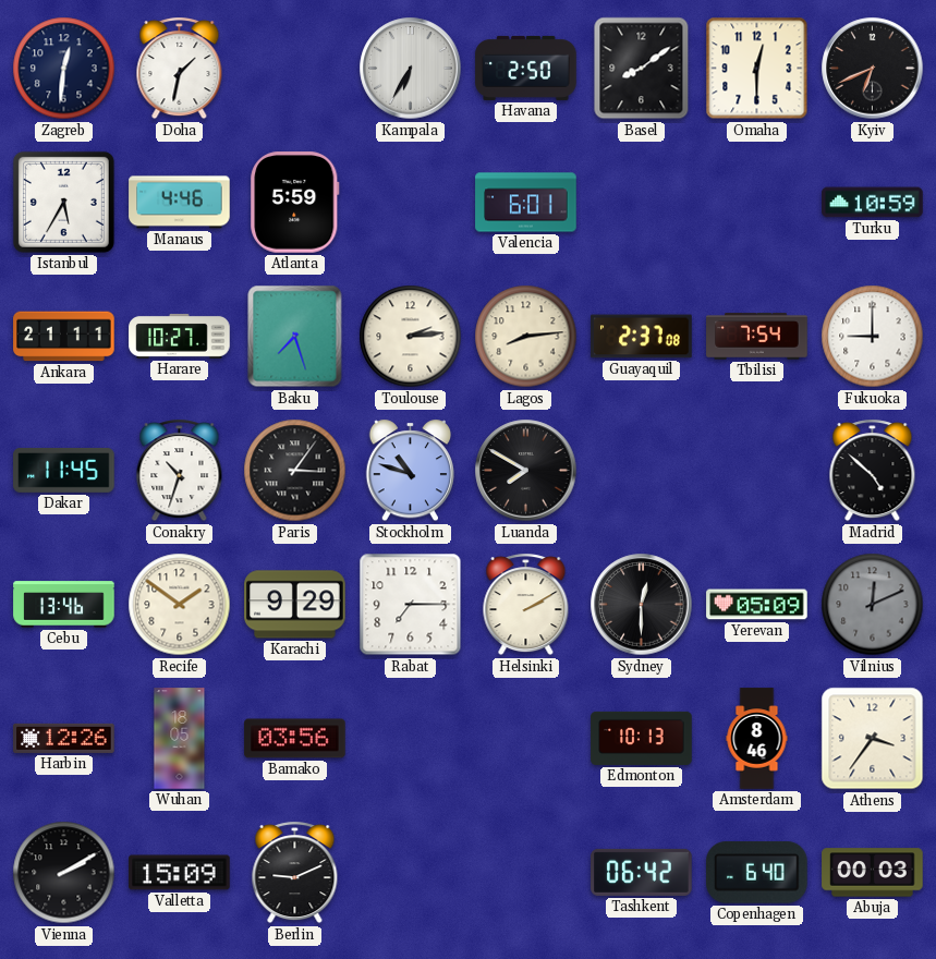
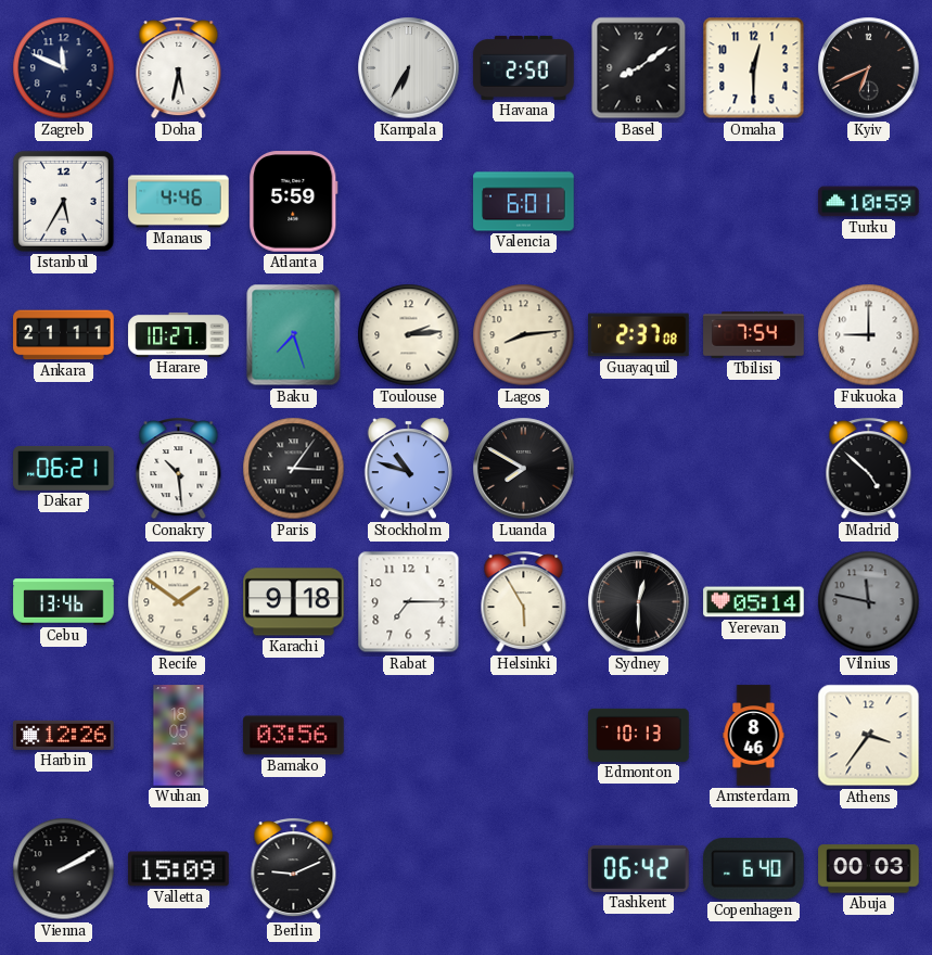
Zagreb: 12:31 -> 11:49
Doha: 1:32 -> 5:32
Dakar: 11:45 -> 06:21
Conakry: 10:33 -> 10:29
Karachi: 9:29 -> 9:18
Helsinki: 2:10 -> 5:55
Yerevan: 05:09 -> 05:14
Vilnius: 12:11 -> 11:47
